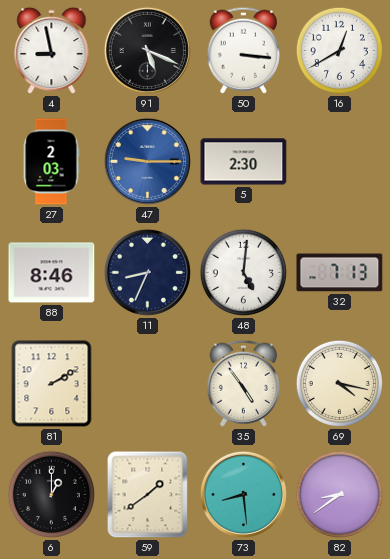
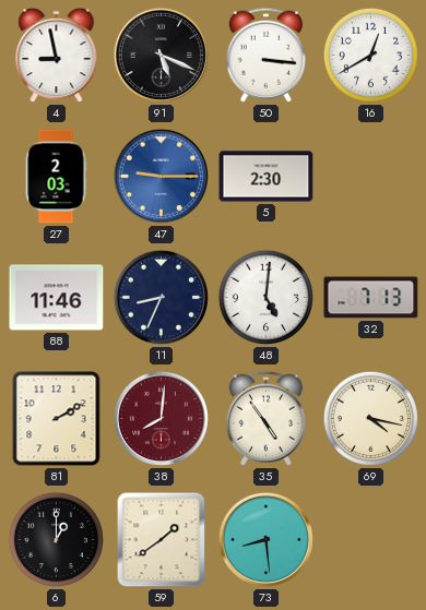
88: 8:46 -> 11:46
38: none -> 8:01
82: 8:39 -> none
